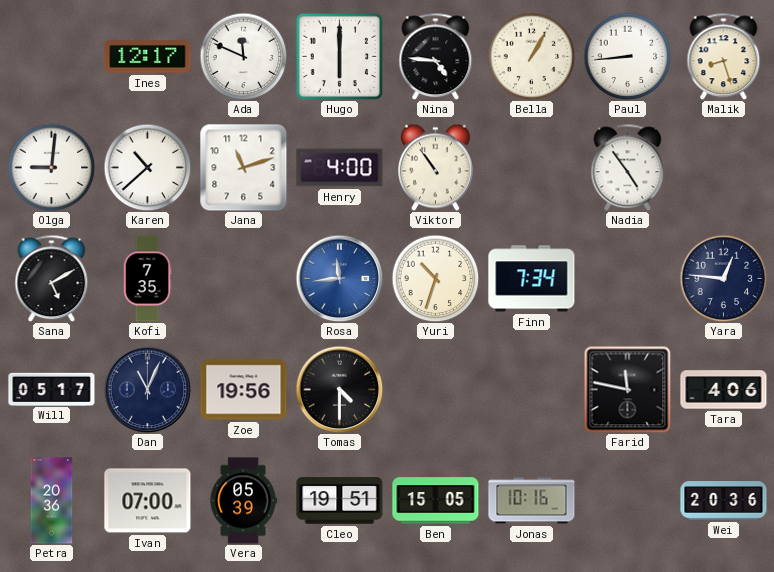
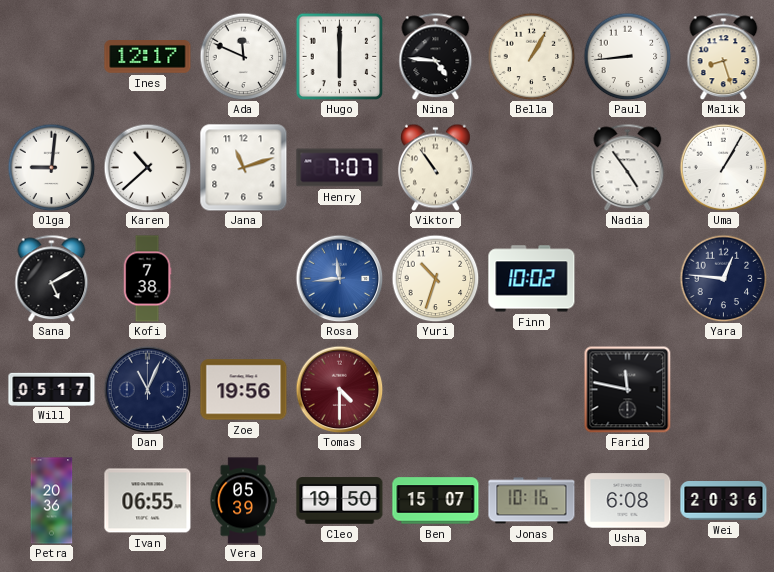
Henry: 4:00 -> 7:07
Uma: none -> 1:05
Kofi: 7:35 -> 7:38
Finn: 7:34 -> 10:02
Tomas dial: black -> burgundy
Tara: 4:06 -> none
Ivan: 07:00 -> 06:55
Cleo: 19:51 -> 19:50
Ben: 15:05 -> 15:07
Usha: none -> 6:08
